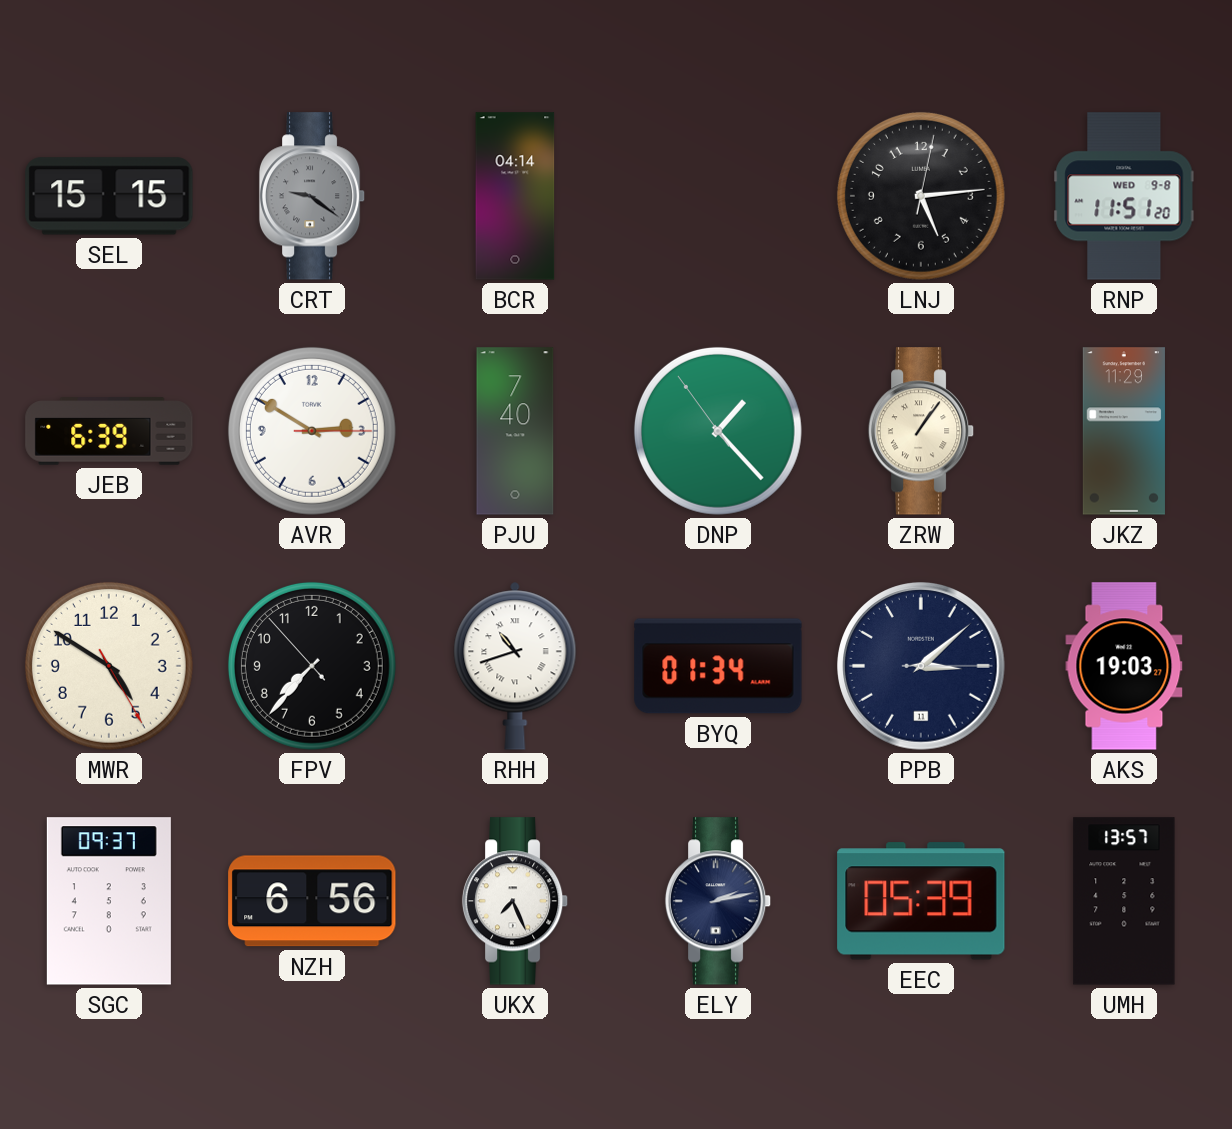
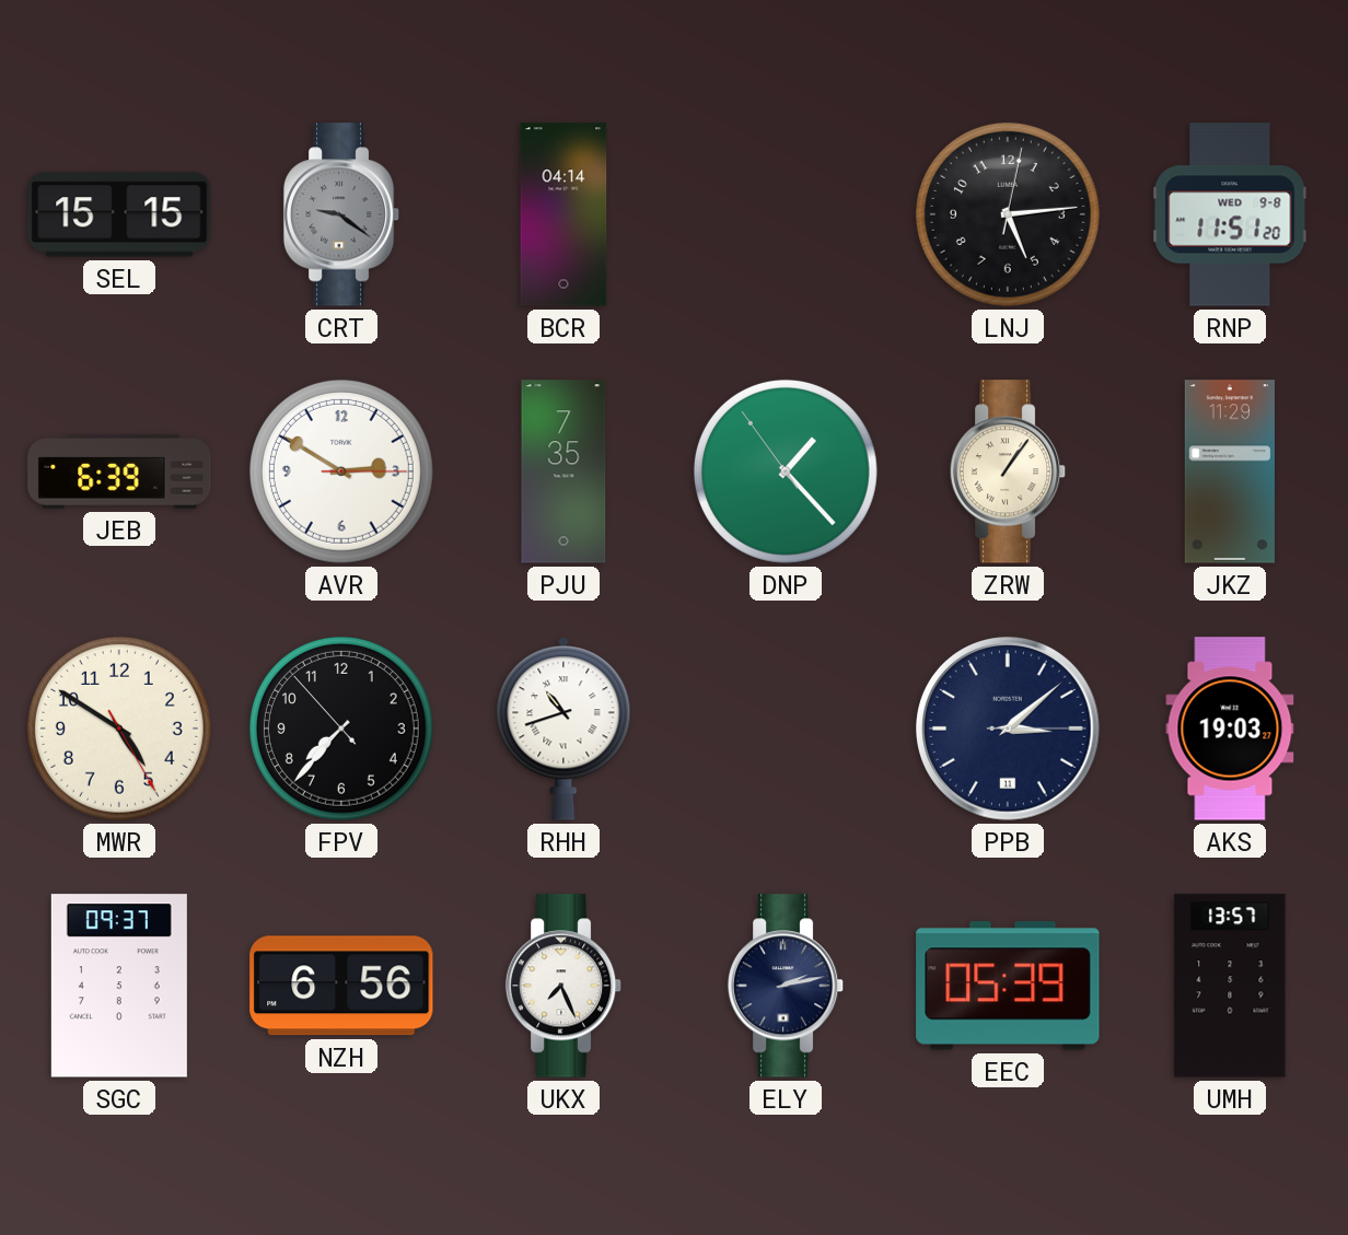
PJU: 7:40 -> 7:35
BYQ: 01:34 -> none
